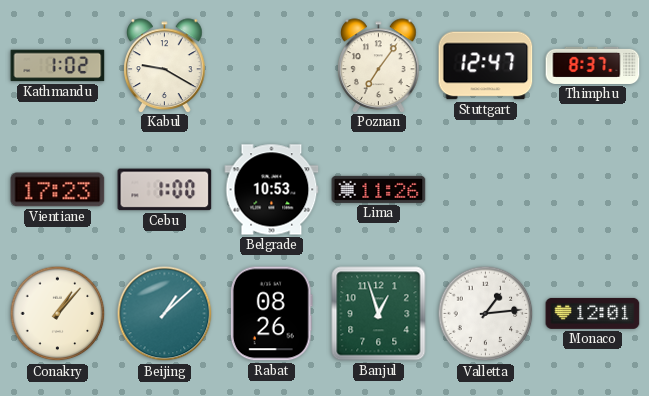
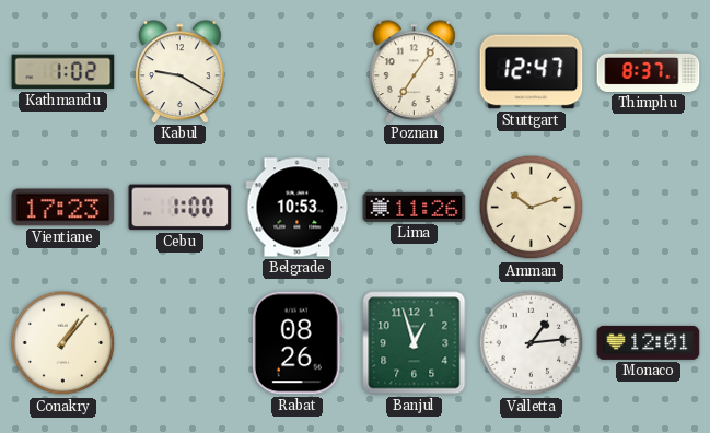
Amman: none -> 10:12
Beijing: 1:08 -> none
